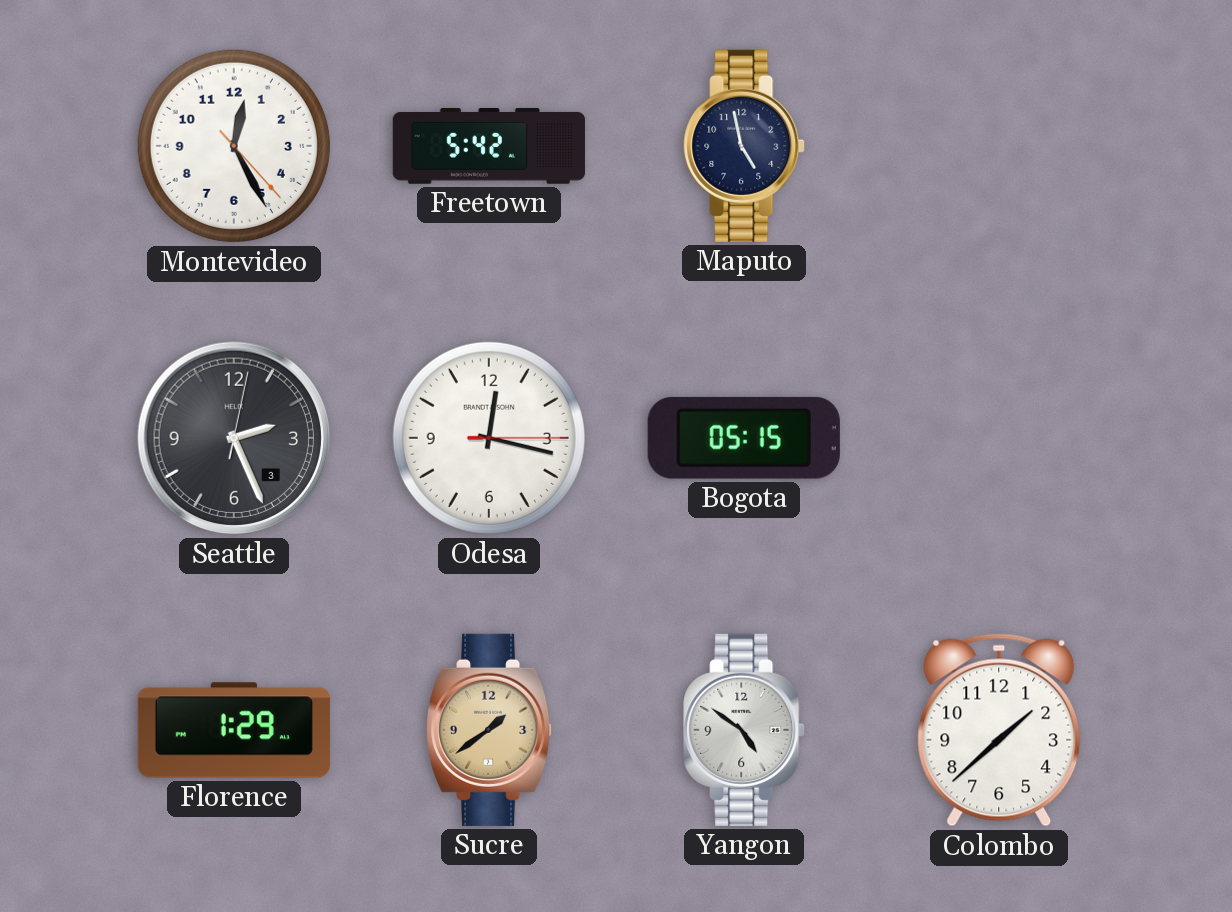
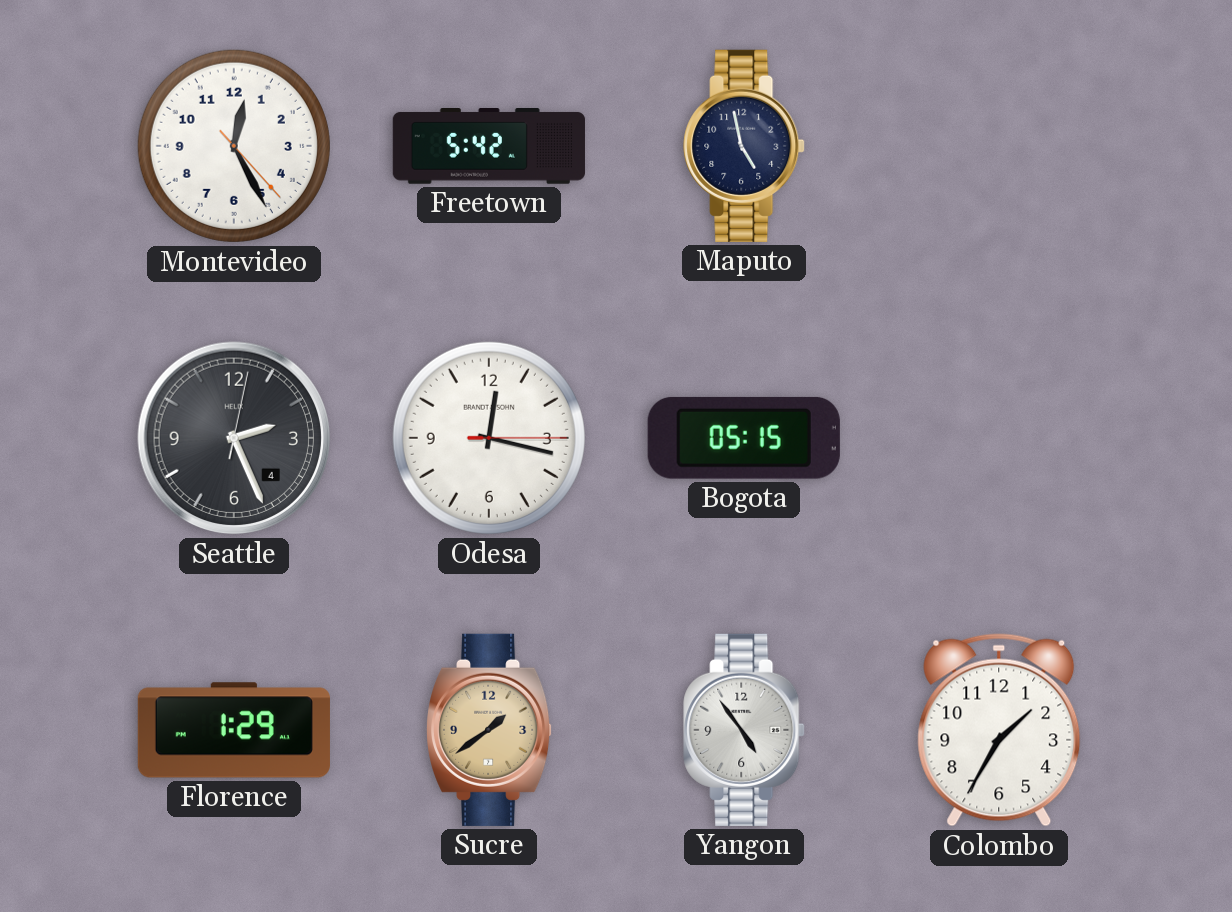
Seattle date: 3 -> 4
Yangon: 4:51 -> 4:54
Colombo: 1:38 -> 1:35
